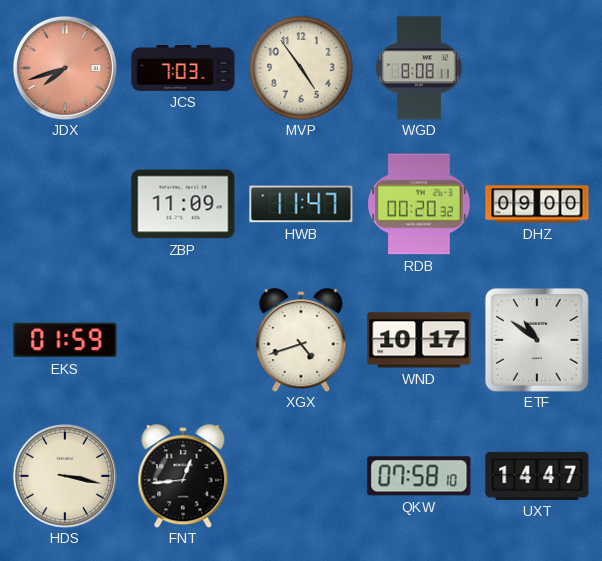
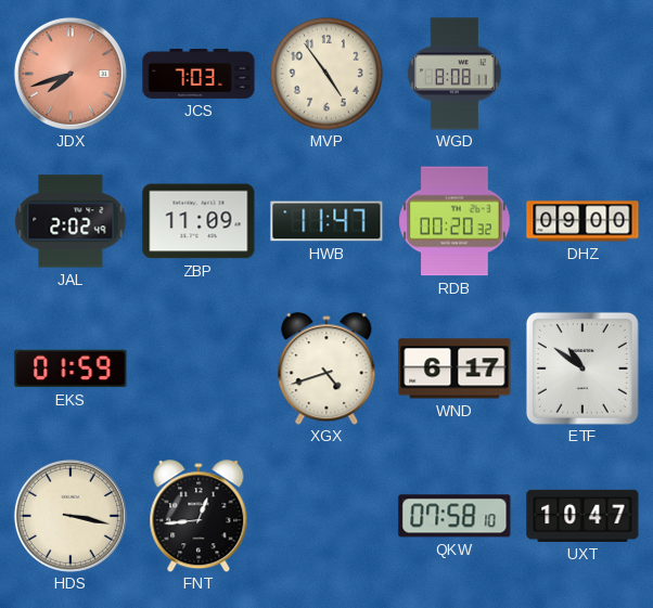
JAL: none -> 2:02
WND: 10:17 -> 6:17
UXT: 14:47 -> 10:47
